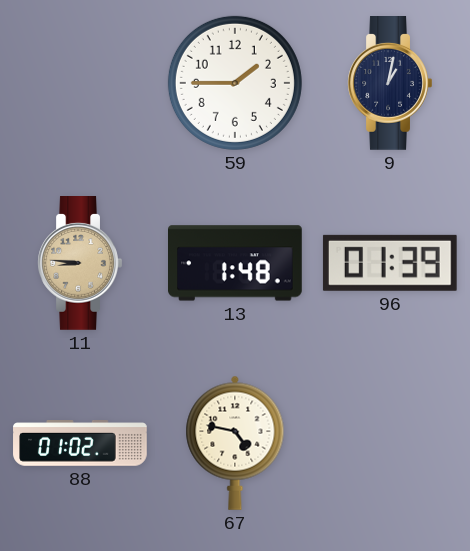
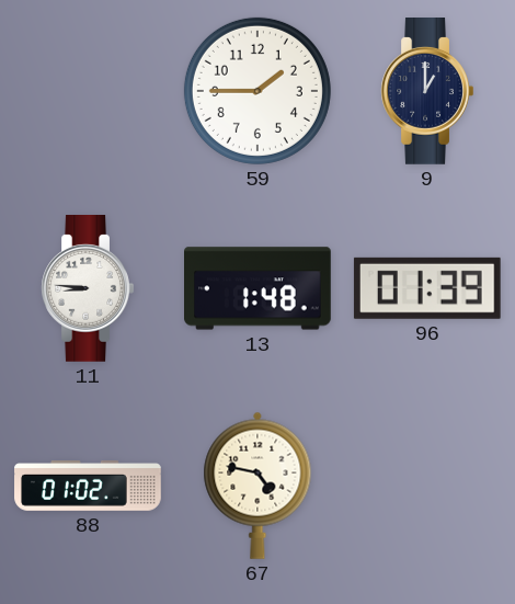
9: 1:02 -> 1:00
11 dial: champagne -> white
